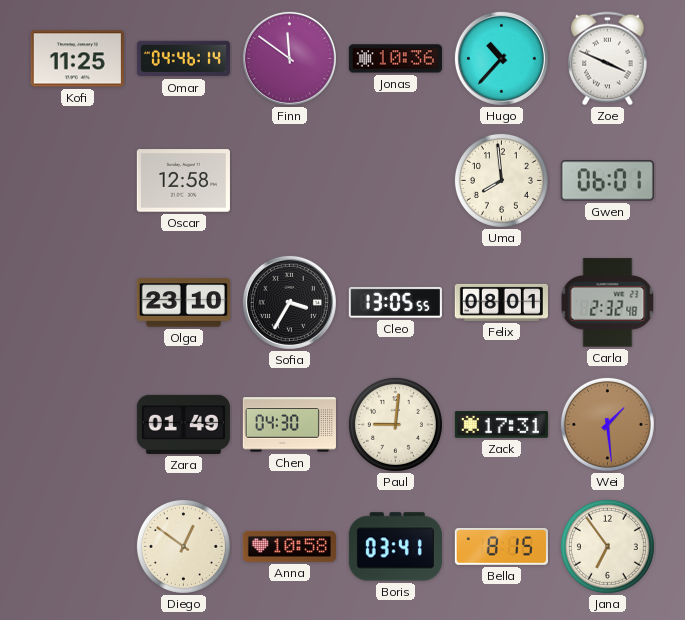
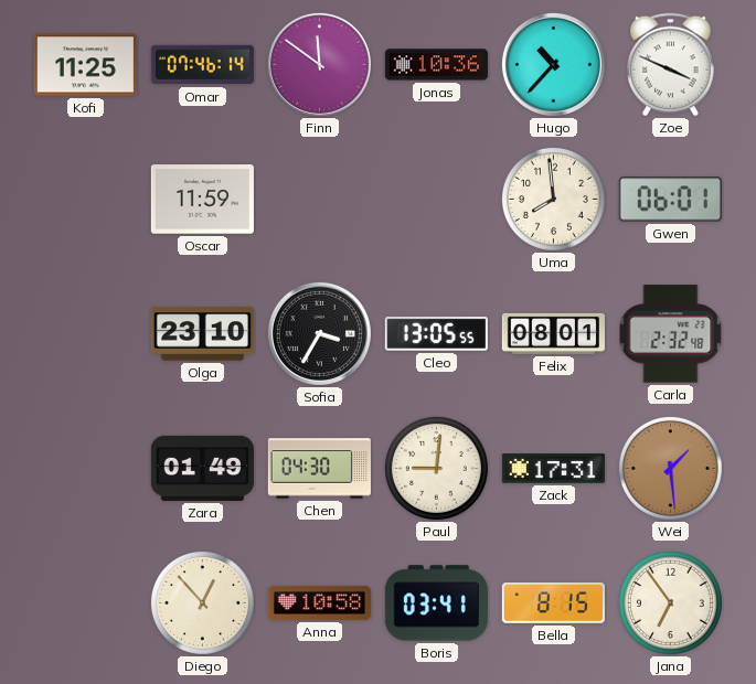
Omar: 04:46 -> 07:46
Oscar: 12:58 -> 11:59
Diego: 12:51 -> 12:53
